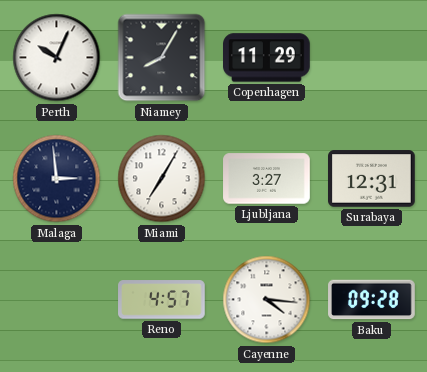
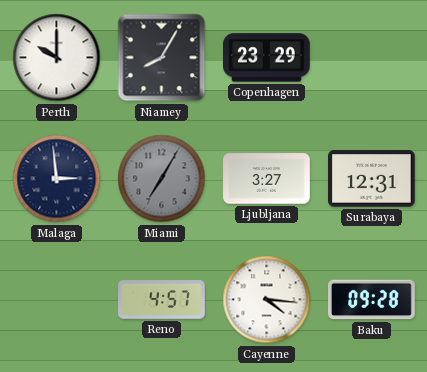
Perth: 10:04 -> 10:00
Copenhagen: 11:29 -> 23:29
Miami dial: white -> grey
